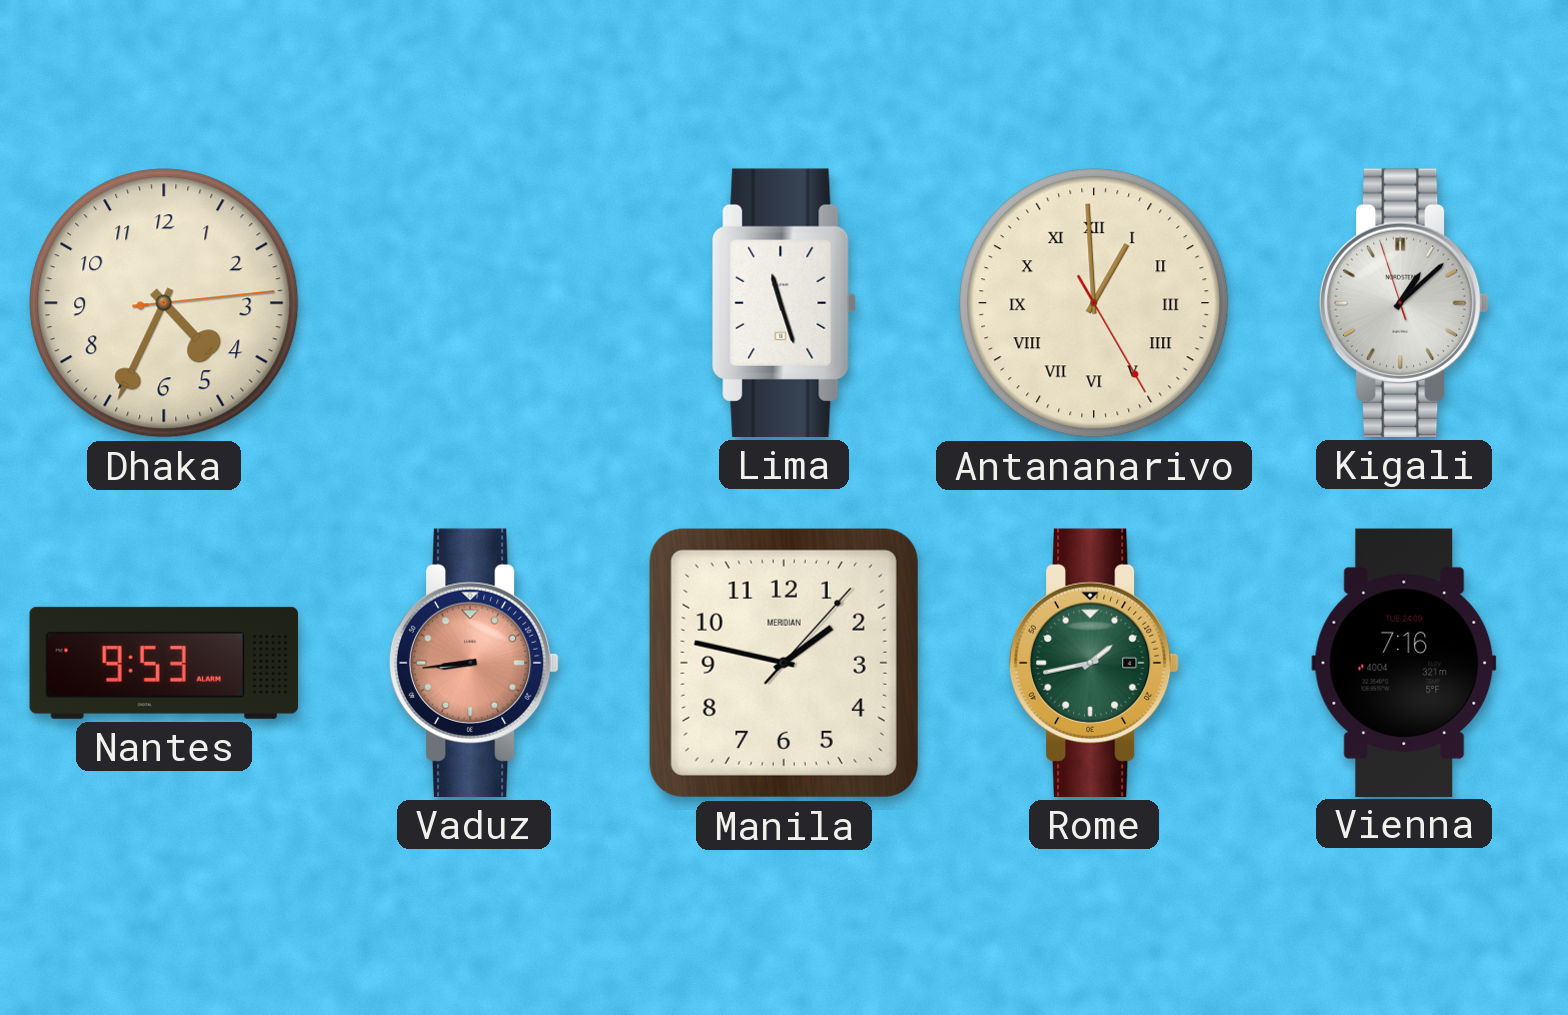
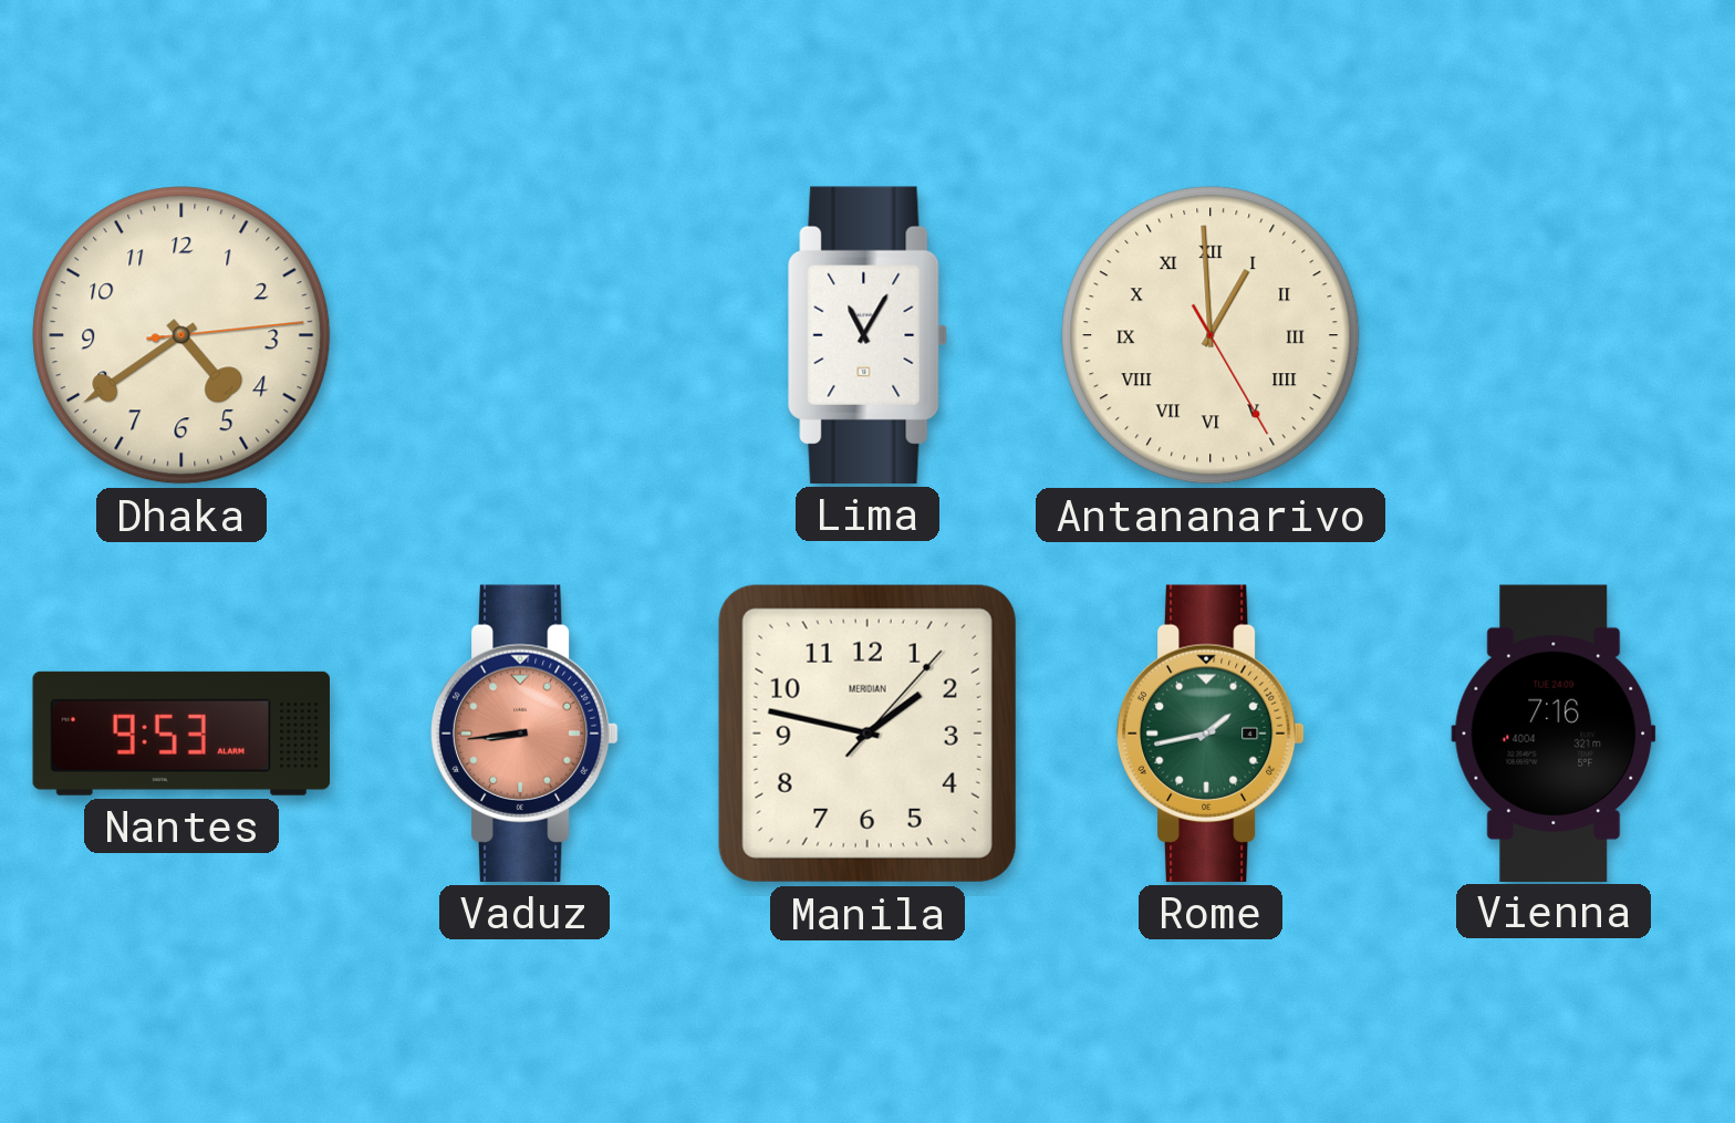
Dhaka: 4:34 -> 4:39
Lima: 11:27 -> 11:05
Kigali: 1:07 -> none
